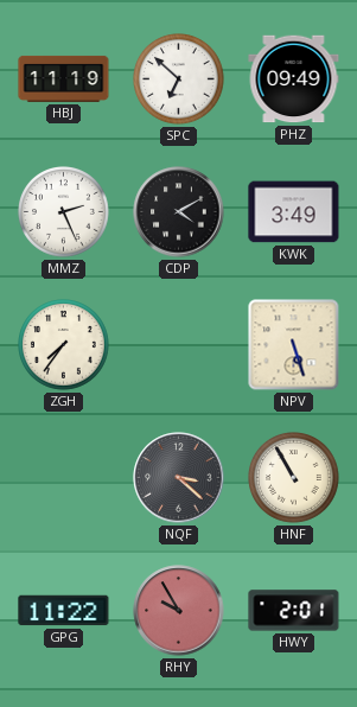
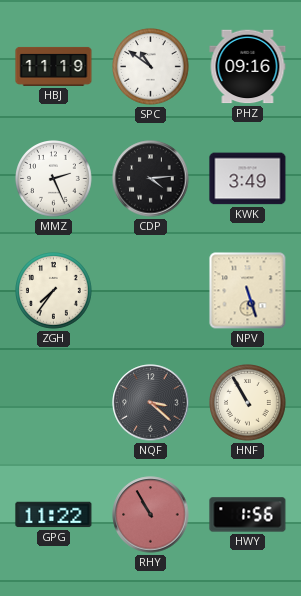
SPC: 6:52 -> 10:51
PHZ: 09:49 -> 09:16
CDP: 4:10 -> 4:14
RHY: 9:55 -> 10:55
HWY: 2:01 -> 1:56
